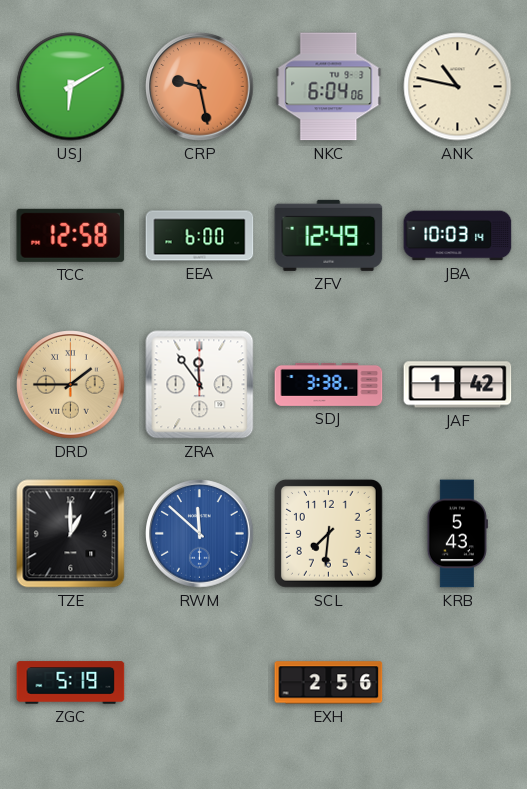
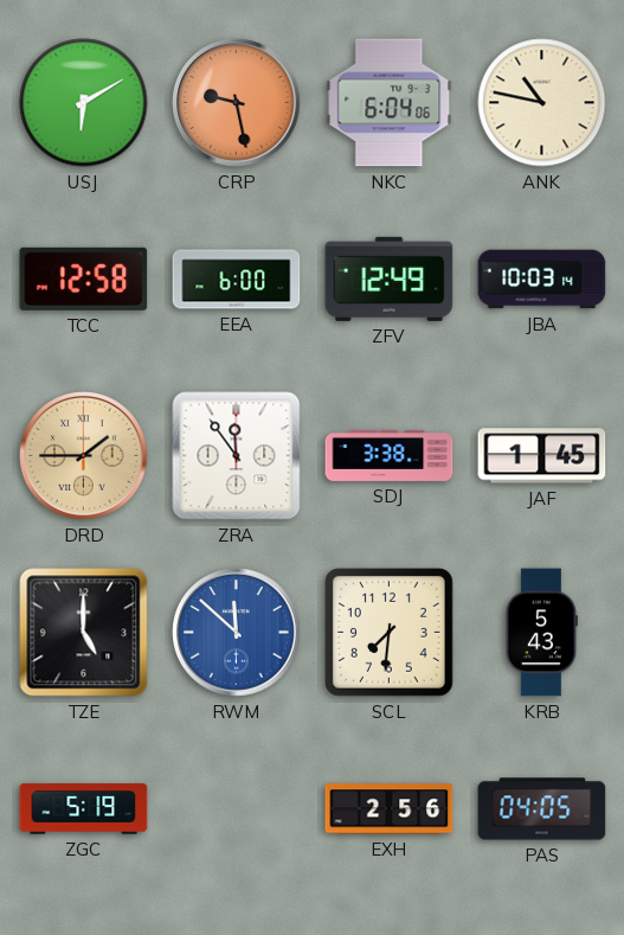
JAF: 1:42 -> 1:45
TZE: 1:00 -> 5:00
PAS: none -> 04:05
